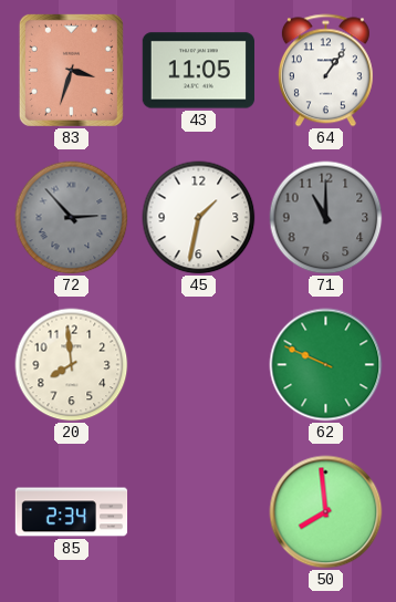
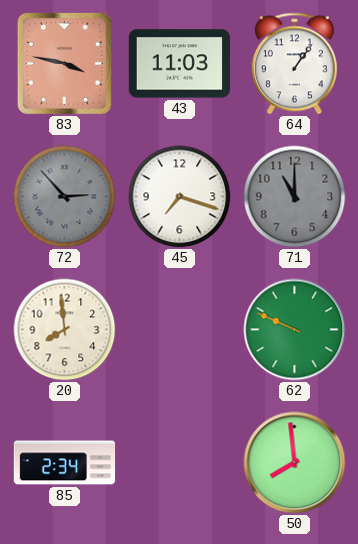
83: 3:33 -> 3:47
43: 11:05 -> 11:03
45: 1:32 -> 7:18
